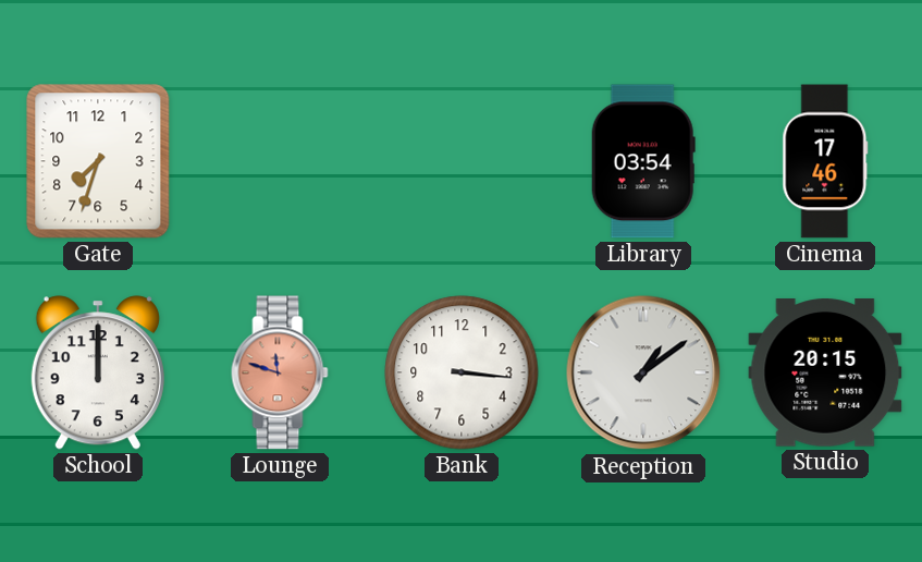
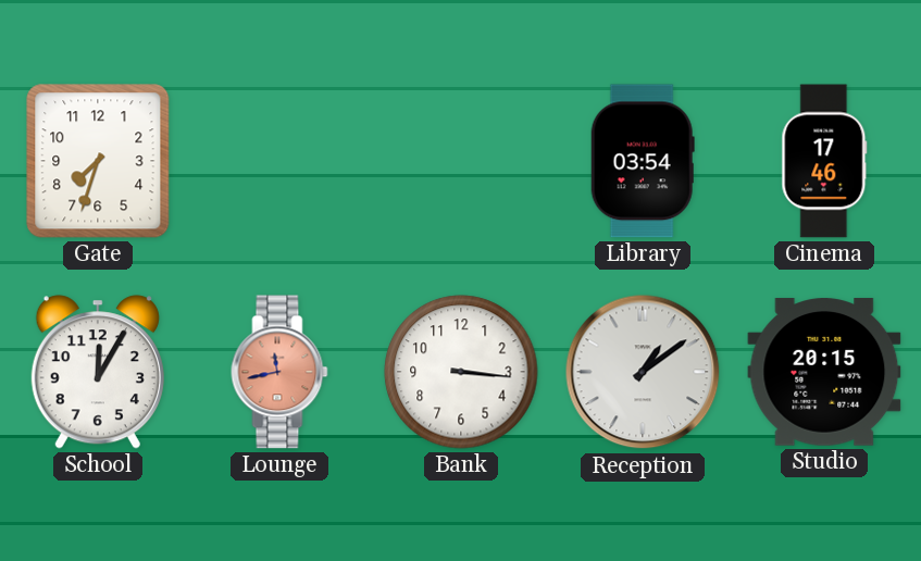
School: 12:00 -> 12:05
Lounge: 11:48 -> 11:43
